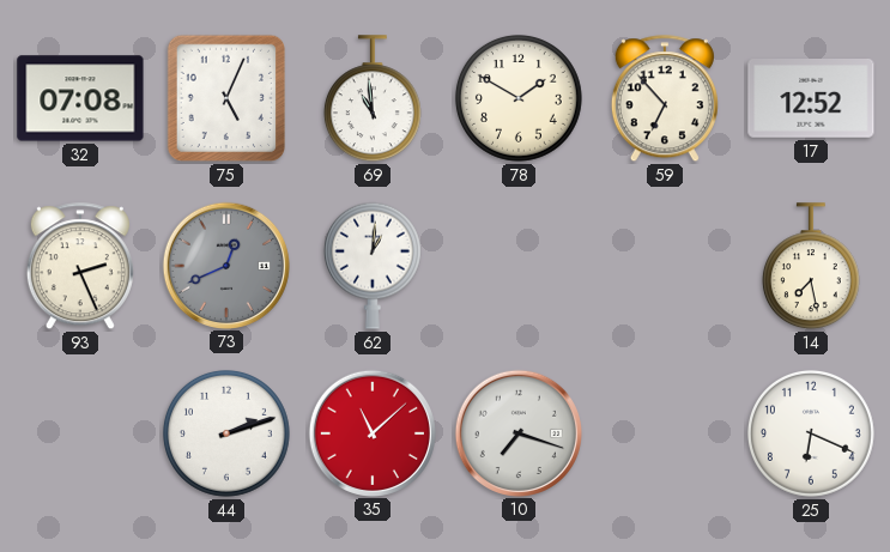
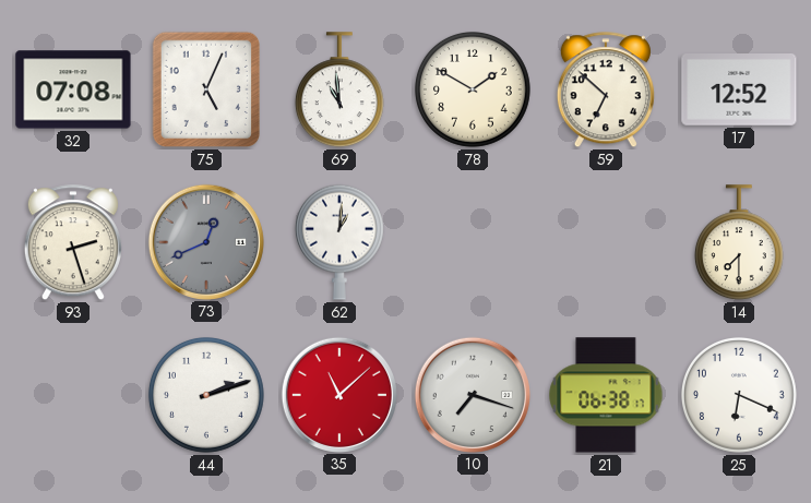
59: 6:53 -> 6:52
93: 2:26 -> 2:27
14: 7:28 -> 7:30
21: none -> 06:38
